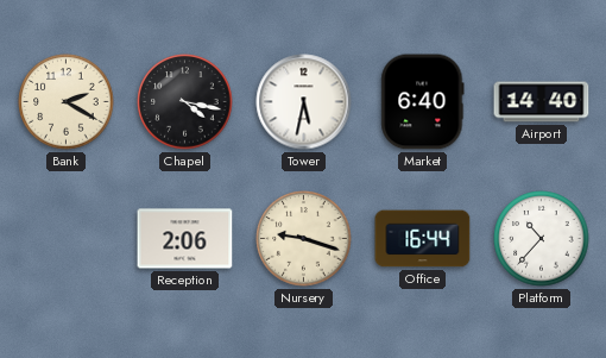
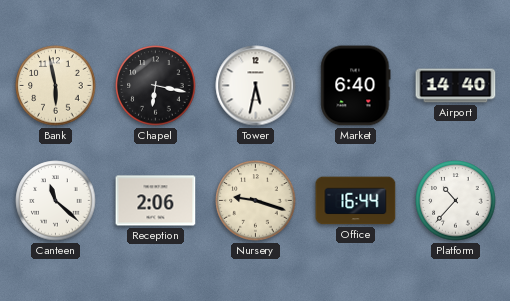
Bank: 2:20 -> 5:58
Chapel: 4:17 -> 6:17
Canteen: none -> 11:22
